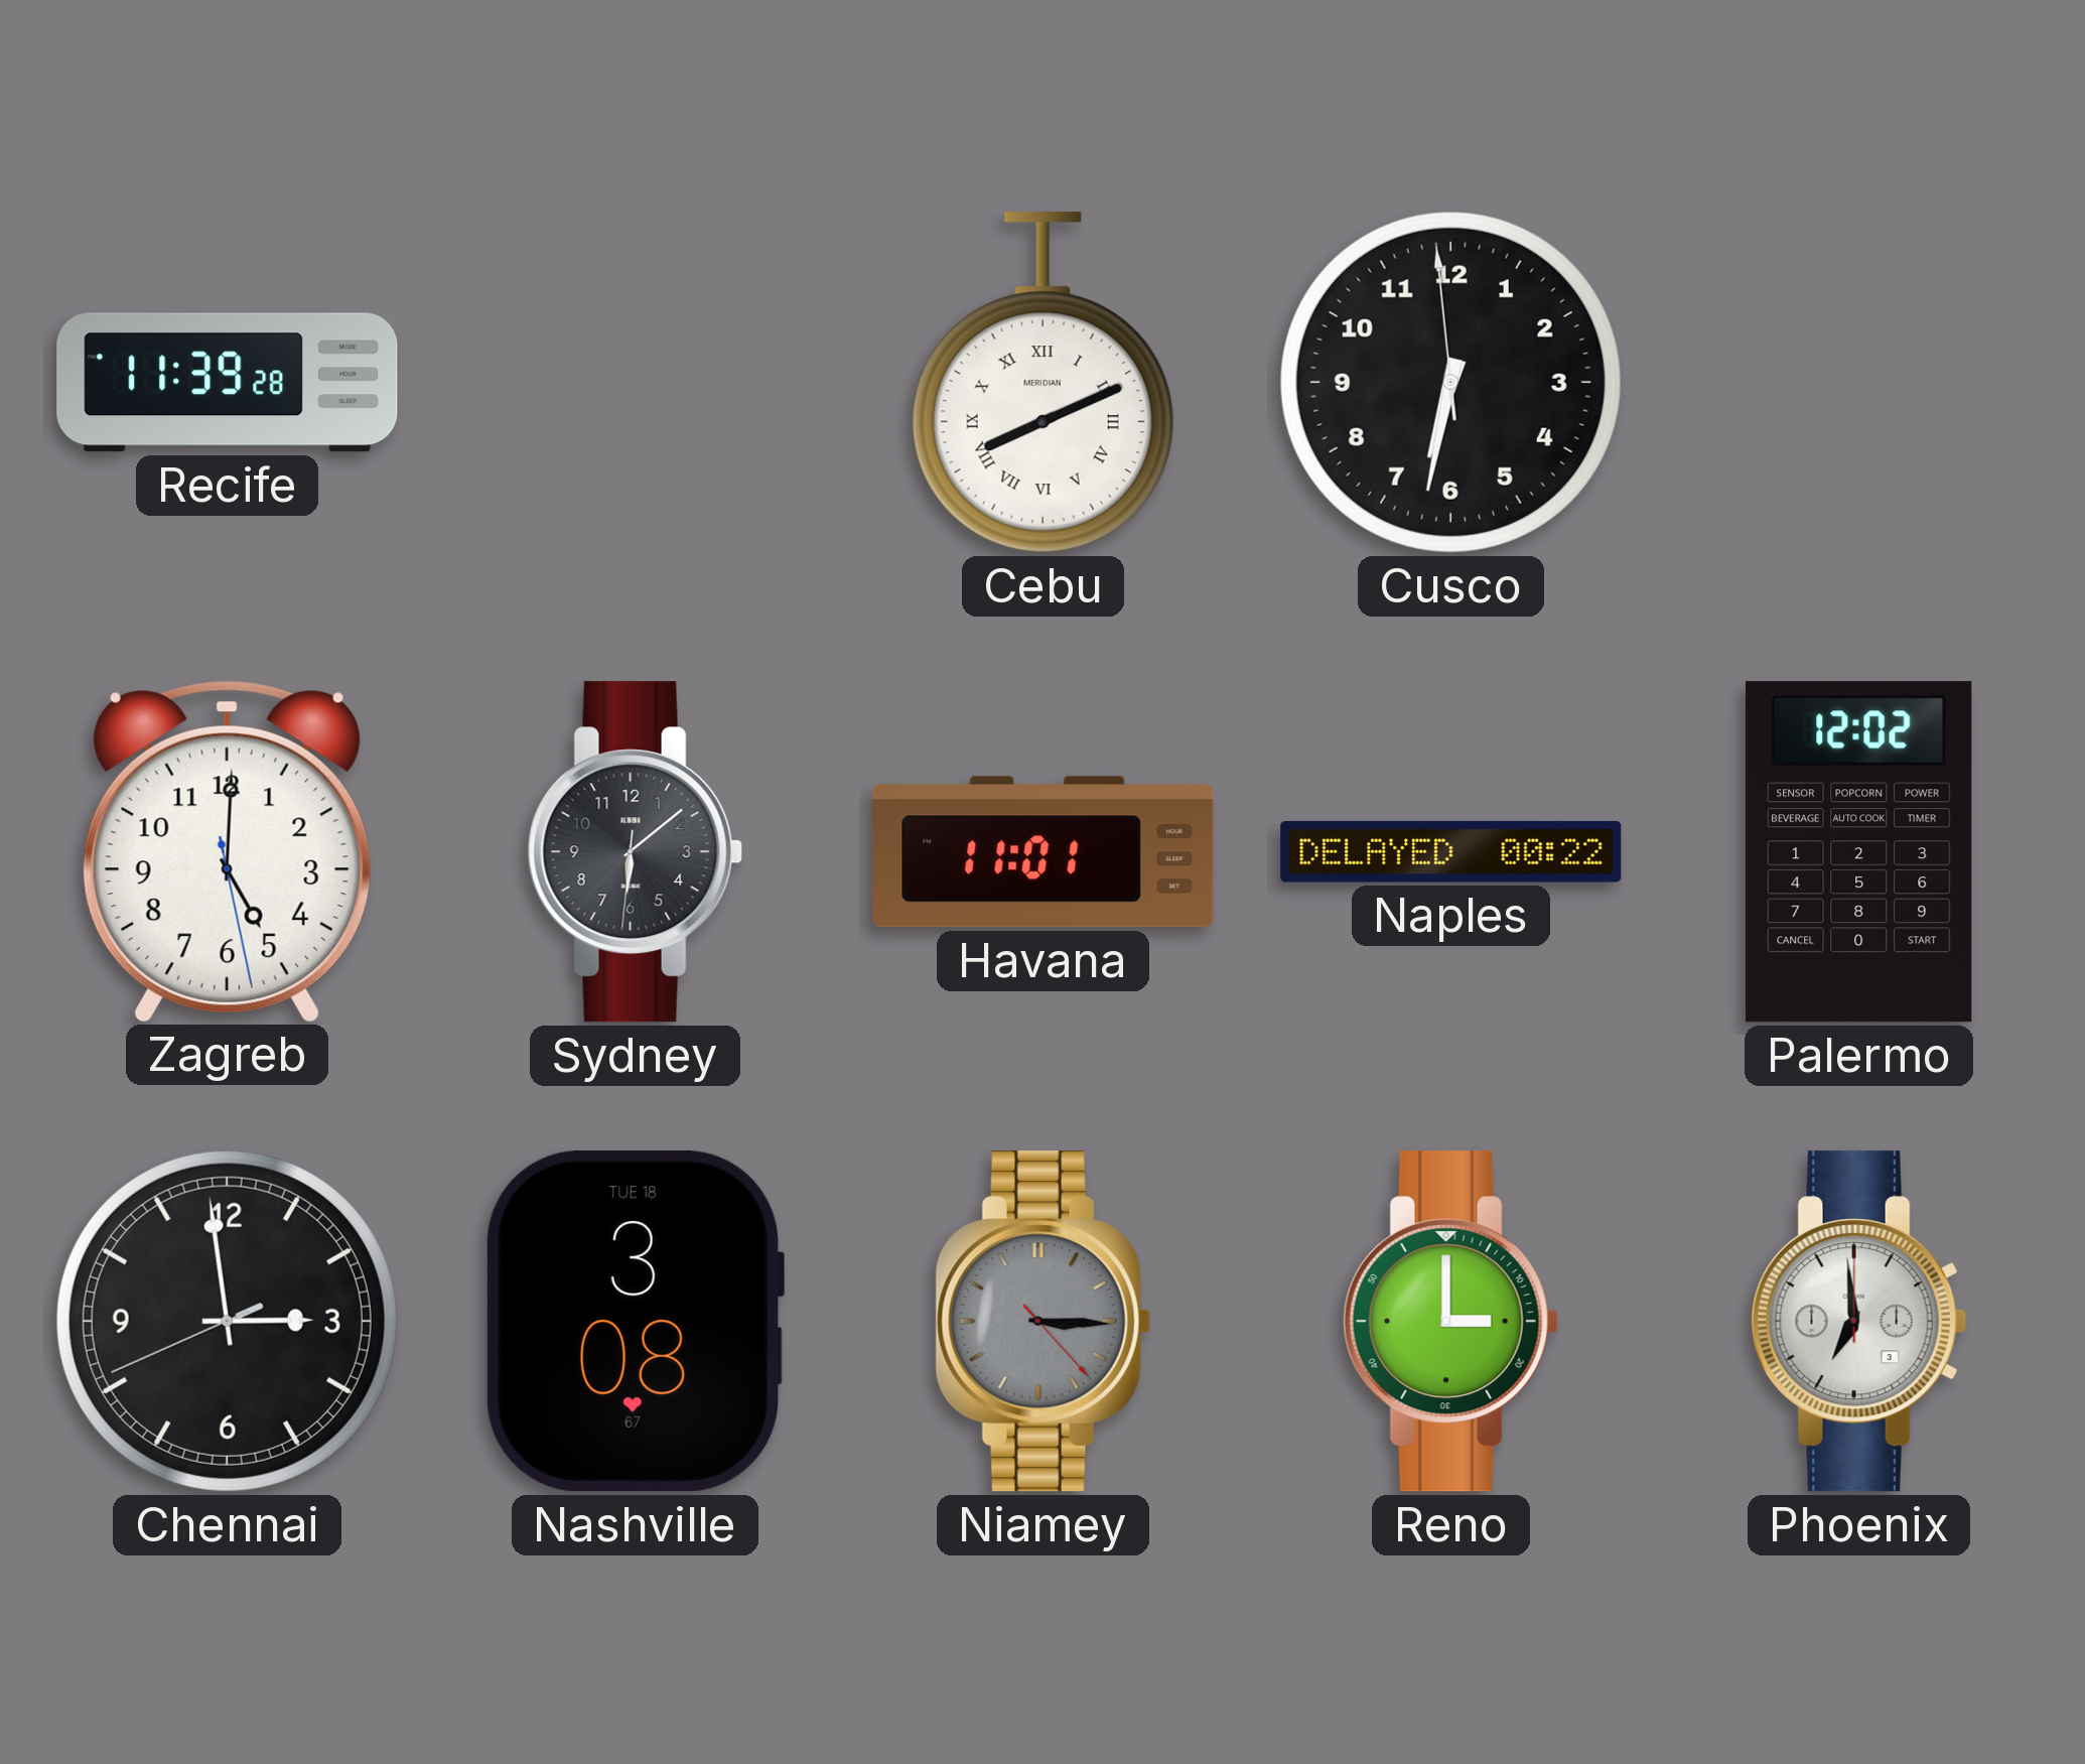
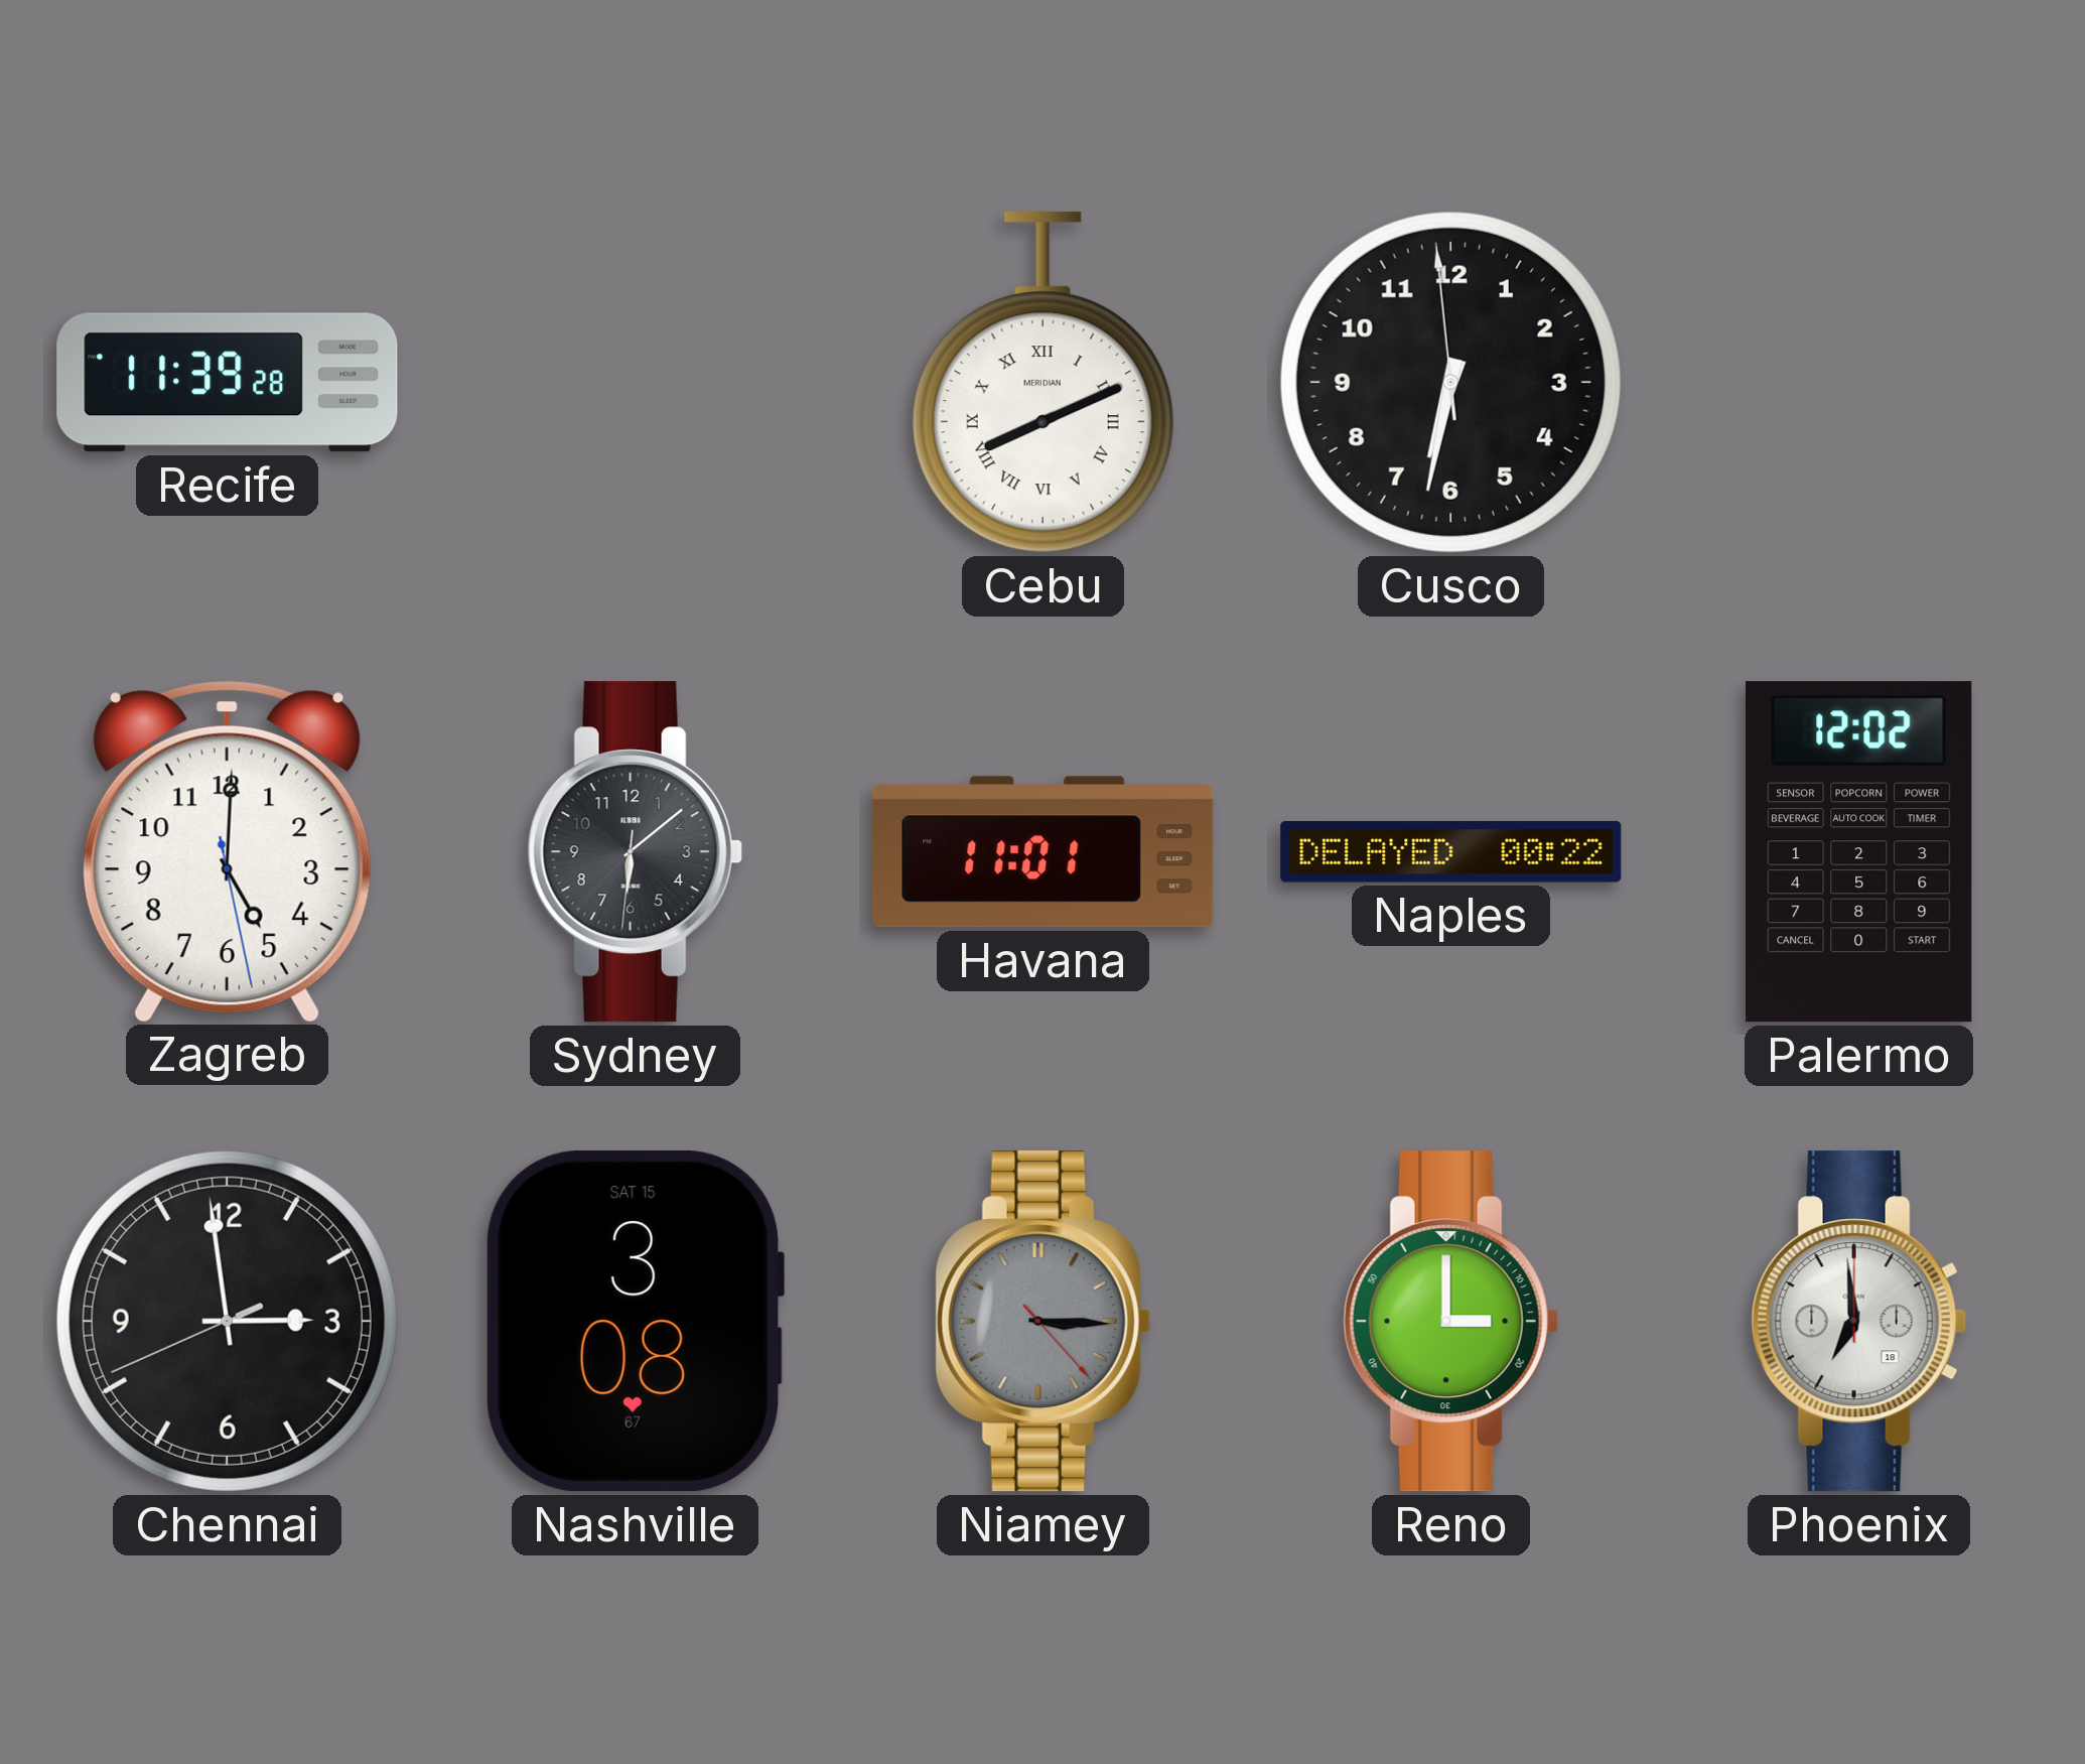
Nashville date: TUE 18 -> SAT 15
Phoenix date: 3 -> 18
